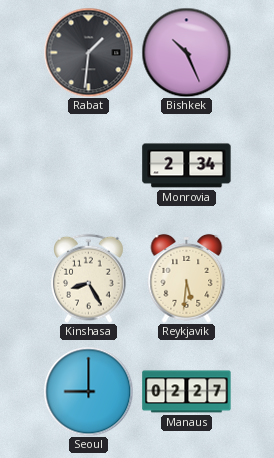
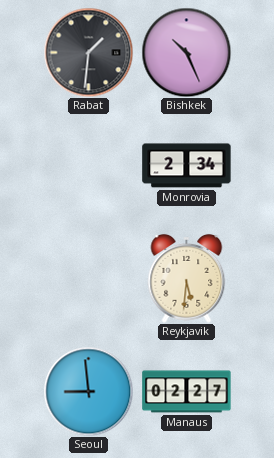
Kinshasa: 8:25 -> none
Seoul: 9:00 -> 8:59
